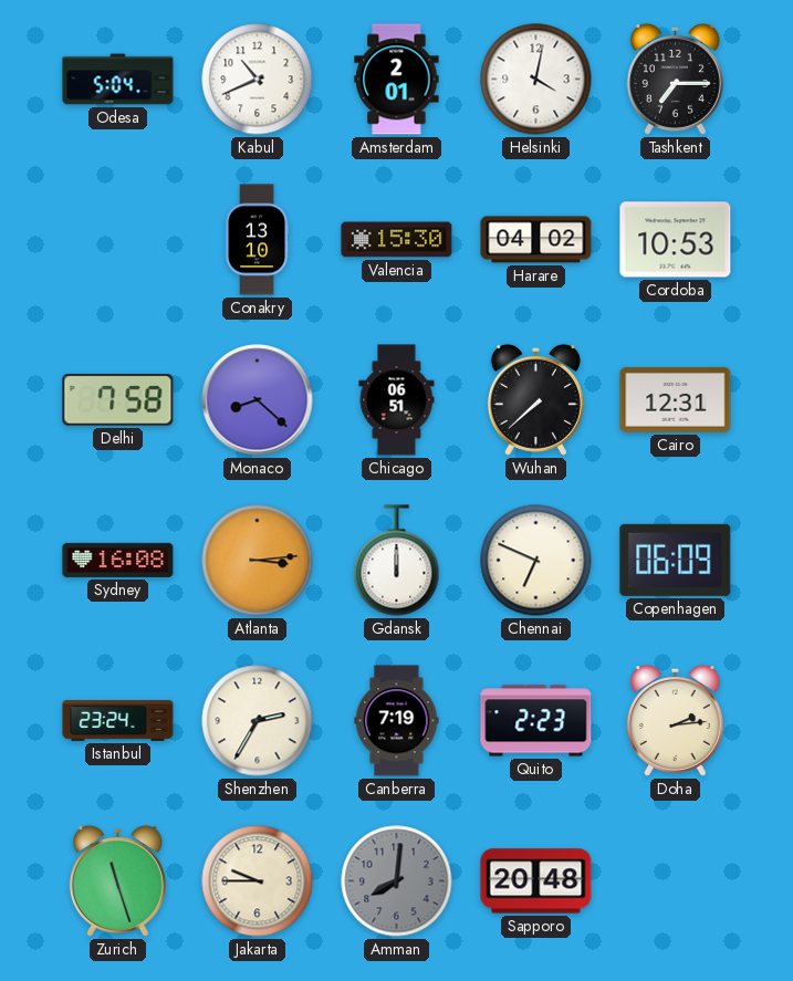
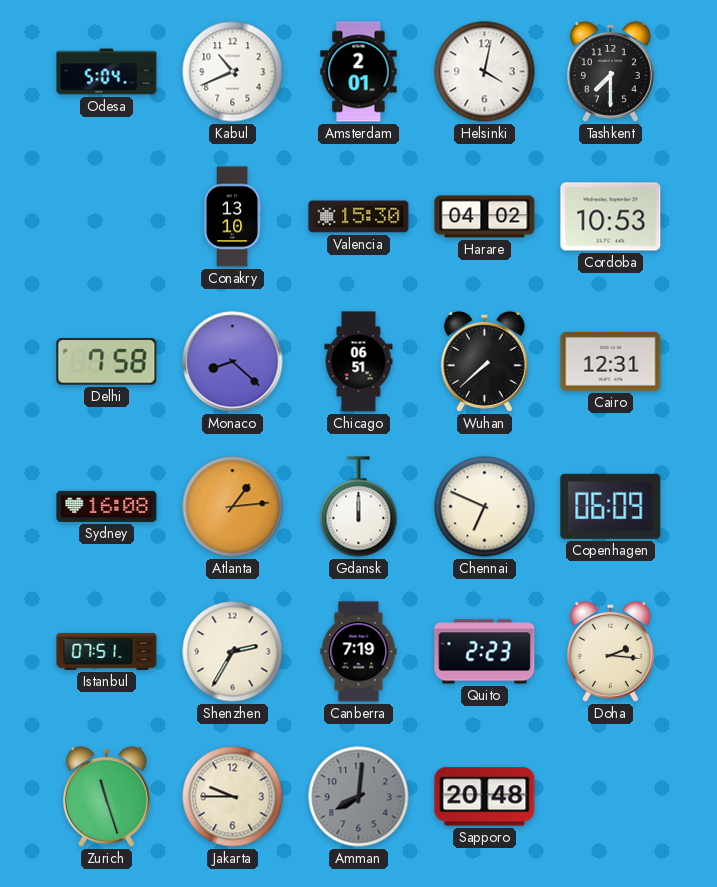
Tashkent: 7:15 -> 7:30
Atlanta: 3:14 -> 1:14
Istanbul: 23:24 -> 07:51
Doha: 2:14 -> 2:16
